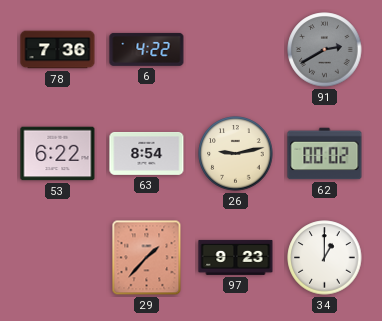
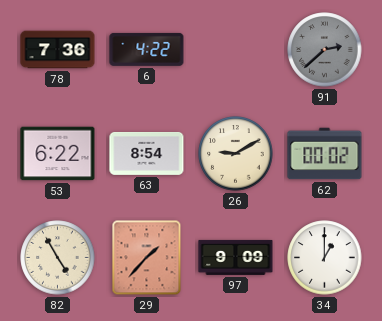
91: 2:40 -> 2:38
26: 9:13 -> 9:10
82: none -> 4:55
97: 9:23 -> 9:09
